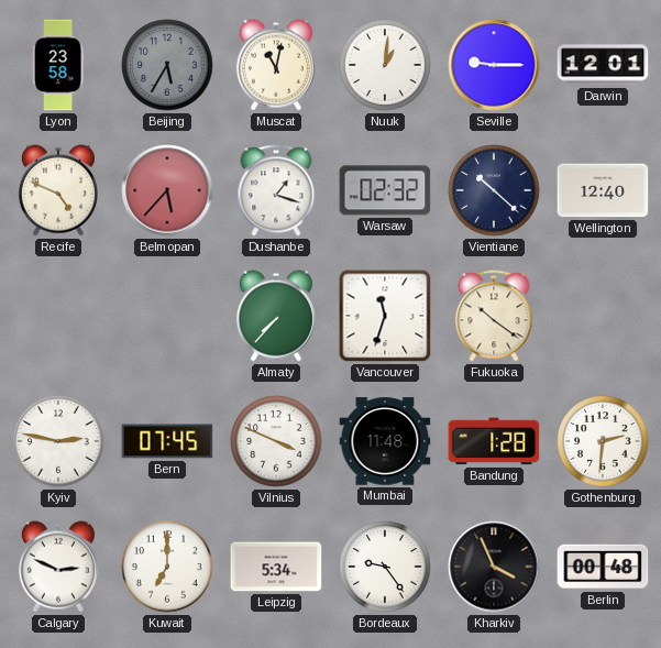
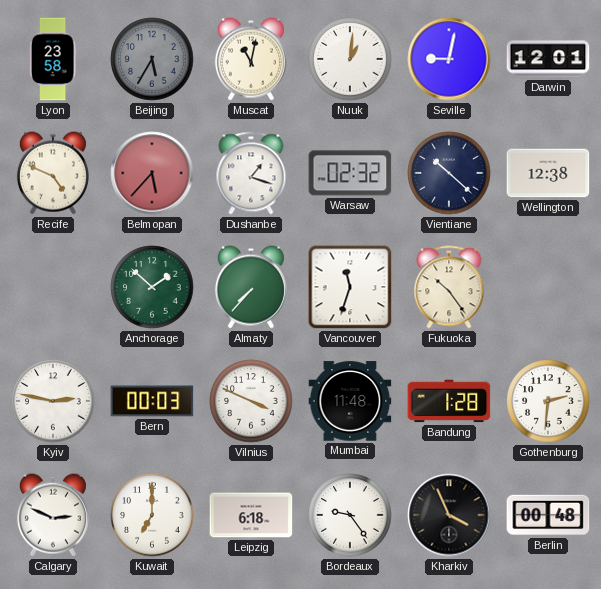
Seville: 9:15 -> 9:02
Wellington: 12:40 -> 12:38
Anchorage: none -> 1:52
Fukuoka: 10:21 -> 10:24
Bern: 07:45 -> 00:03
Leipzig: 5:34 -> 6:18
